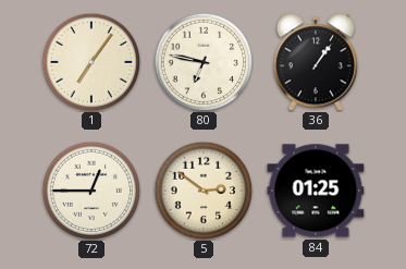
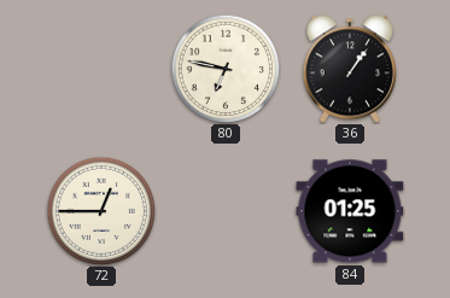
1: 7:06 -> none
5: 2:51 -> none
